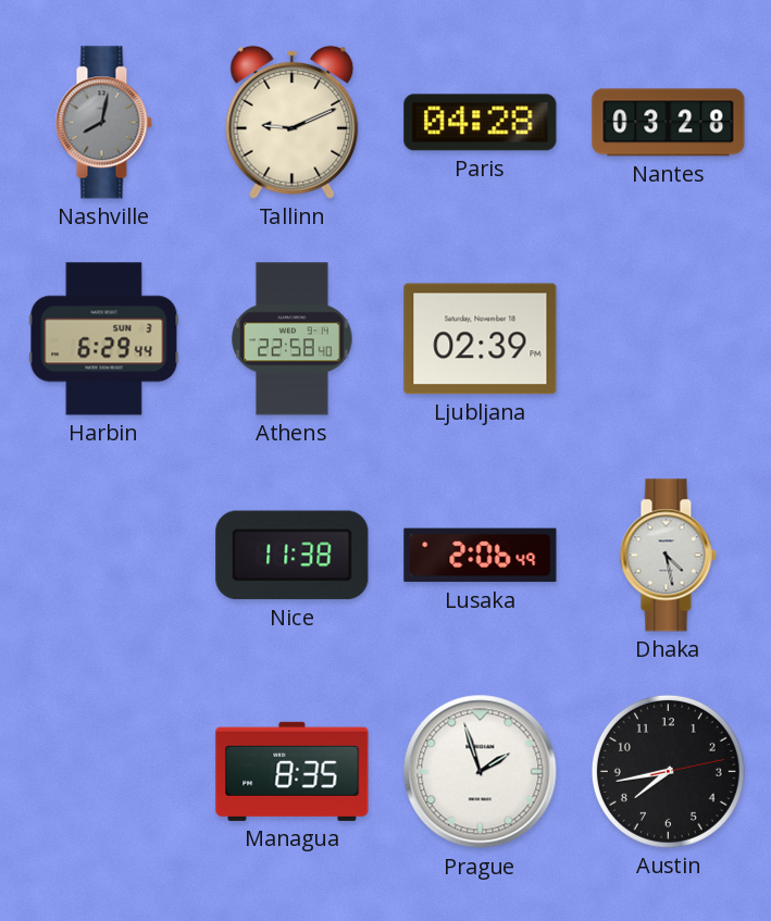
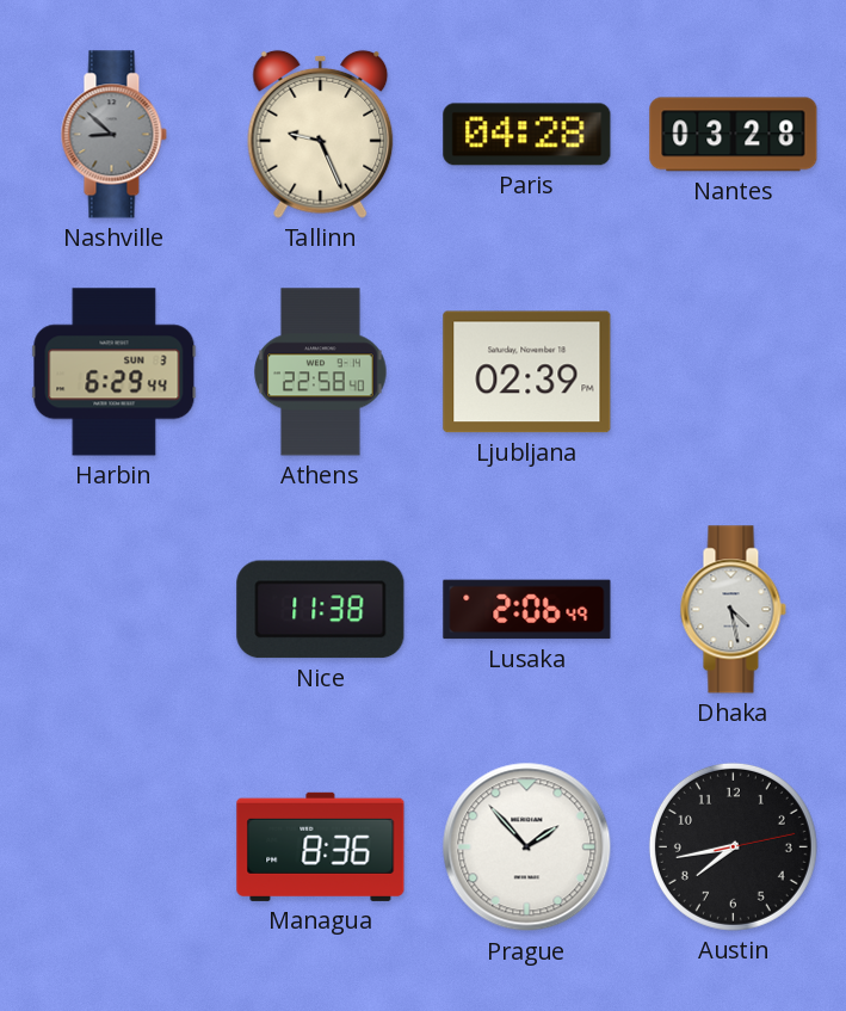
Nashville: 8:02 -> 8:52
Tallinn: 9:11 -> 9:26
Managua: 8:35 -> 8:36
Prague: 1:57 -> 1:53
